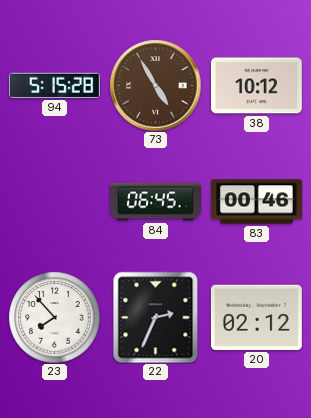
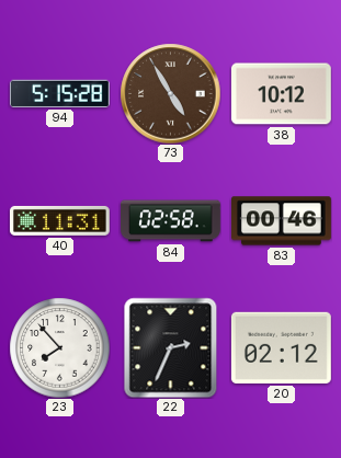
40: none -> 11:31
84: 06:45 -> 02:58
